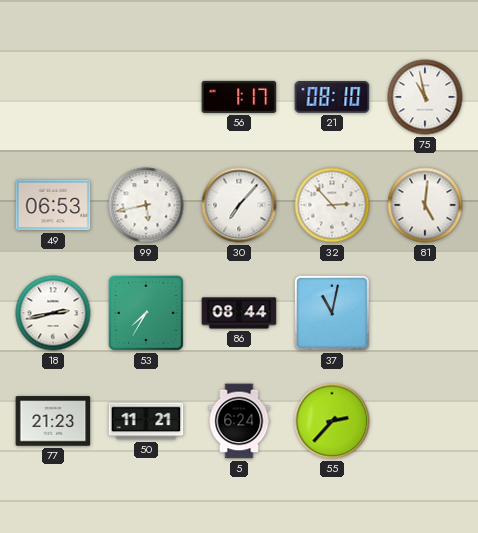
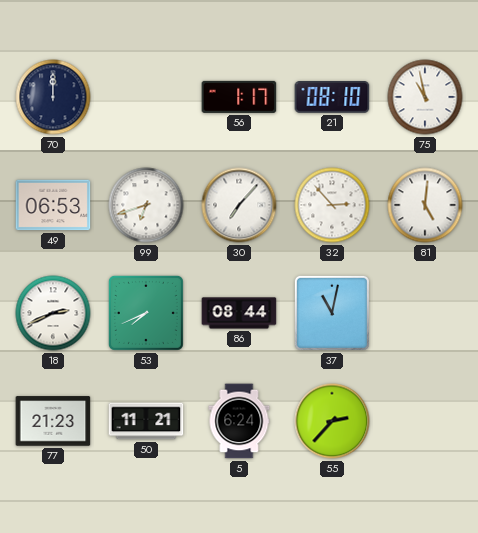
70: none -> 12:00
99: 5:43 -> 6:42
18: 2:43 -> 2:41
53: 7:35 -> 7:41
